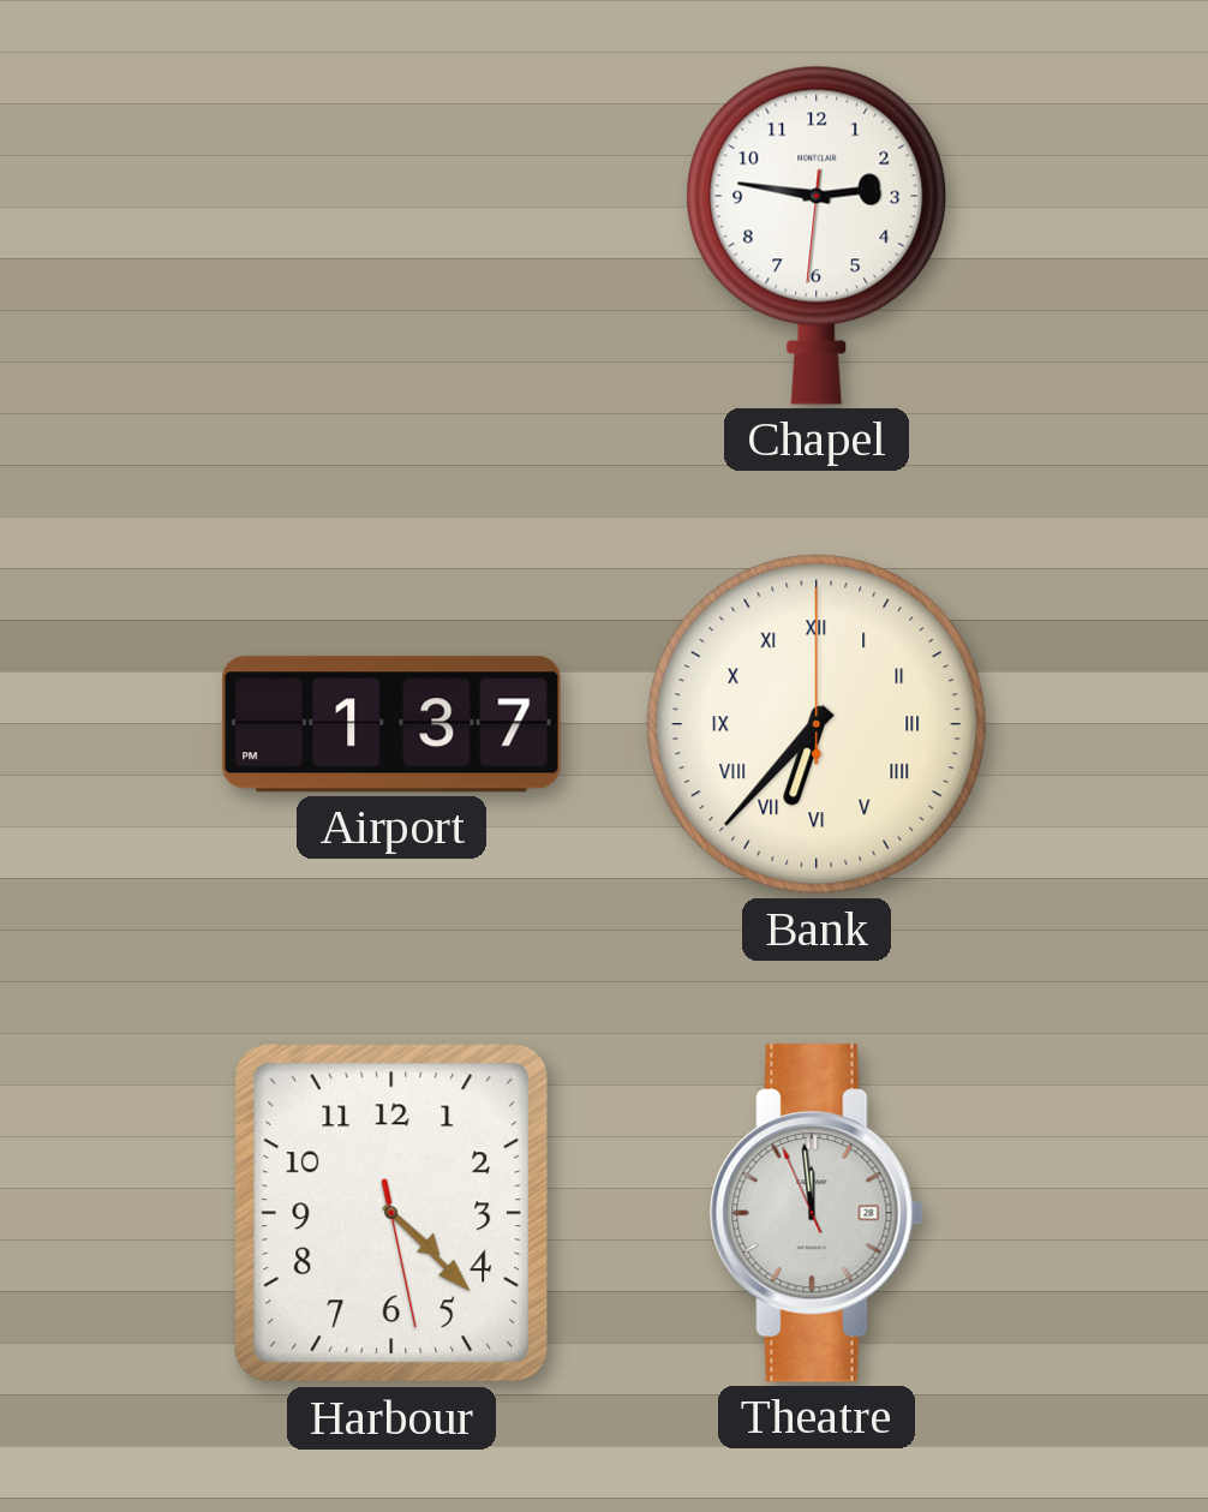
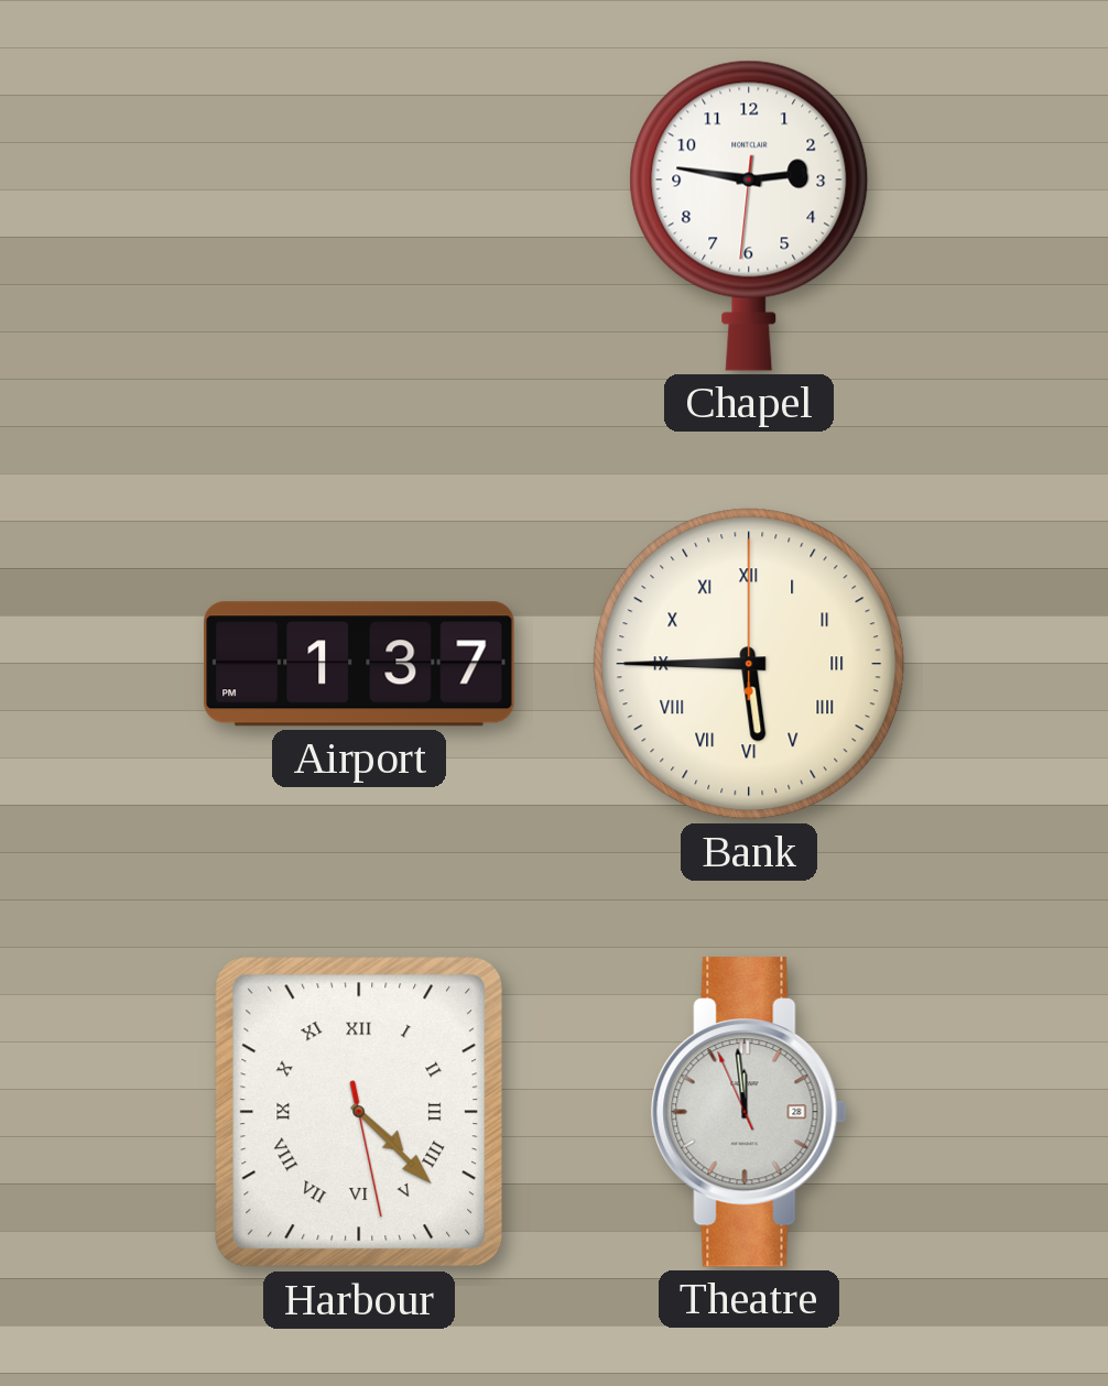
Bank: 6:37 -> 5:45
Harbour numerals: Arabic -> Roman
